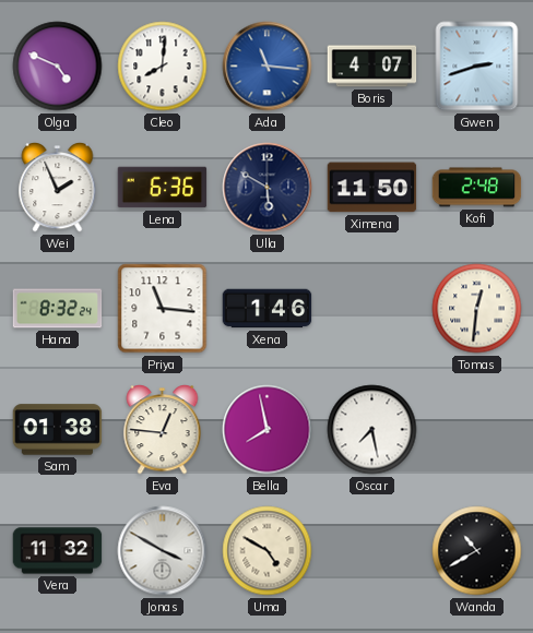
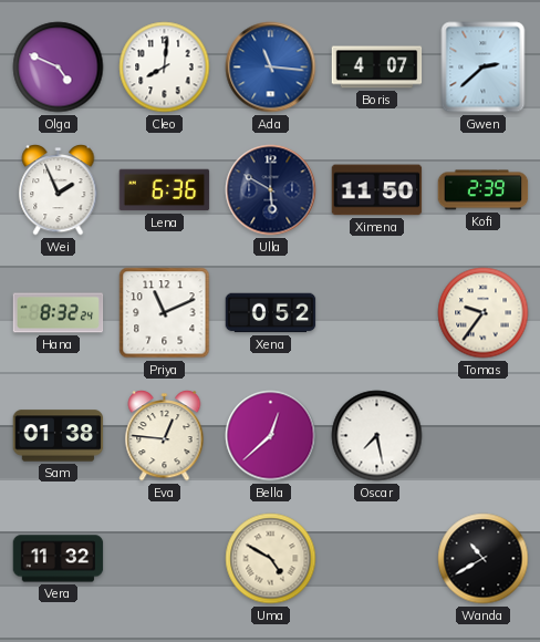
Gwen: 2:42 -> 2:38
Kofi: 2:48 -> 2:39
Priya: 11:16 -> 11:11
Xena: 1:46 -> 0:52
Tomas: 12:31 -> 9:36
Bella: 7:58 -> 12:38
Jonas: 3:50 -> none
